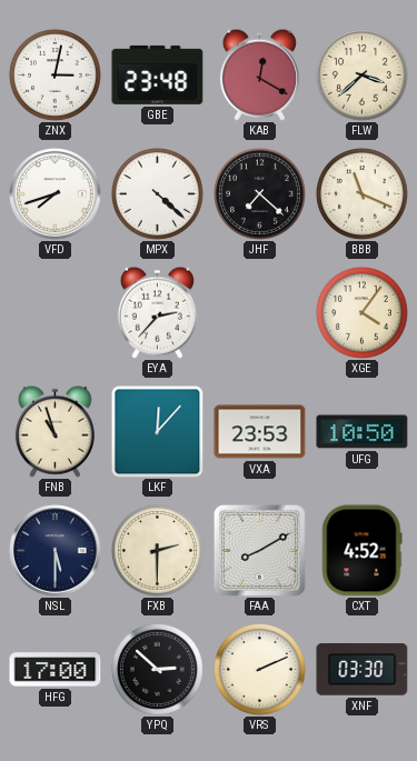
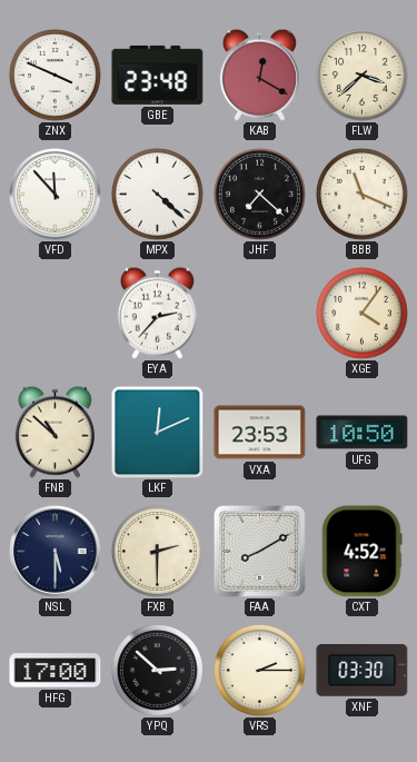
ZNX: 3:02 -> 3:49
VFD: 7:42 -> 11:53
FNB: 10:57 -> 10:52
LKF: 12:07 -> 12:11
VRS: 2:11 -> 2:15
